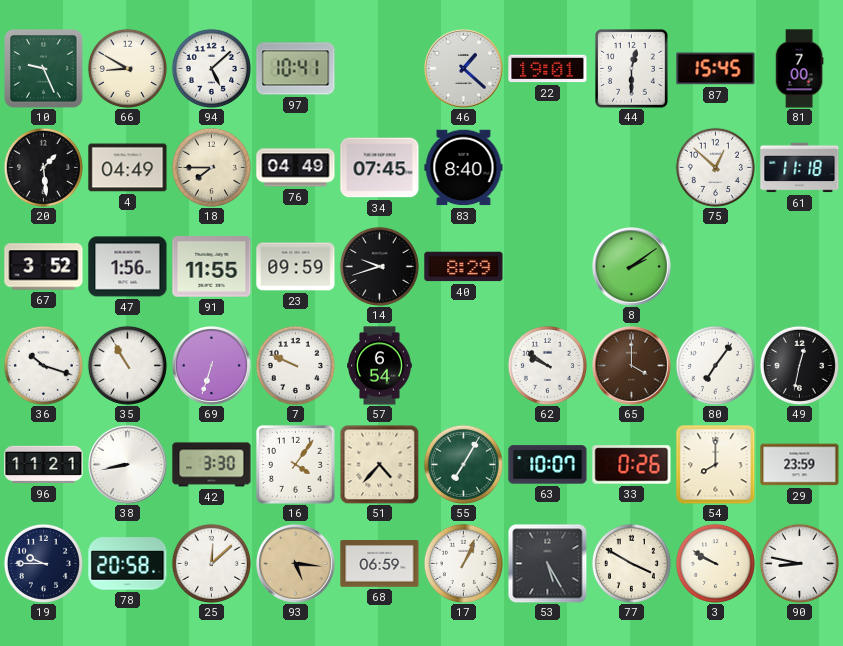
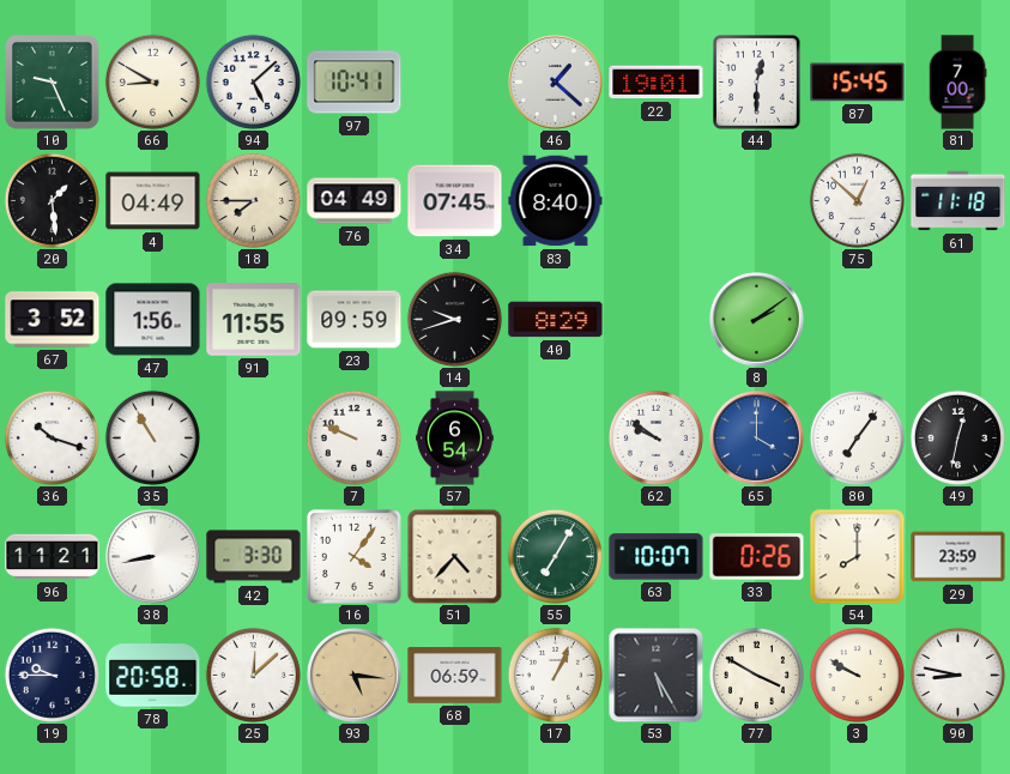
69: 6:33 -> none
65 dial: brown -> blue
